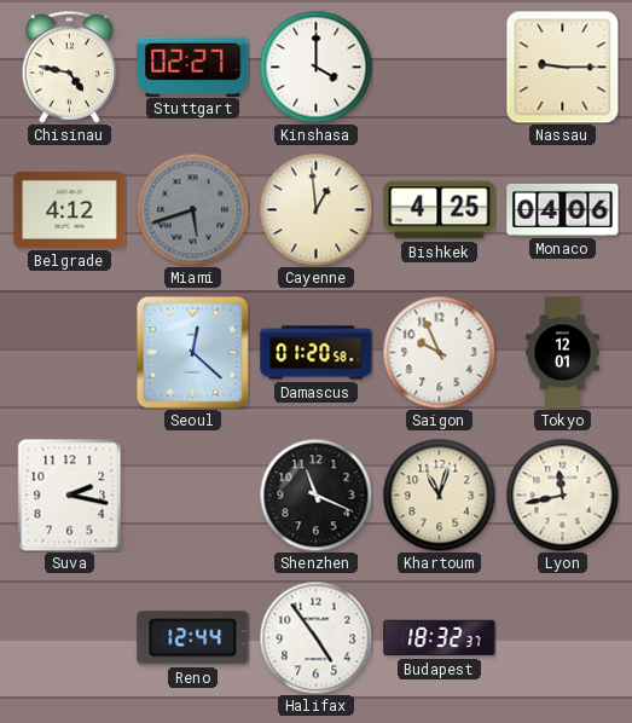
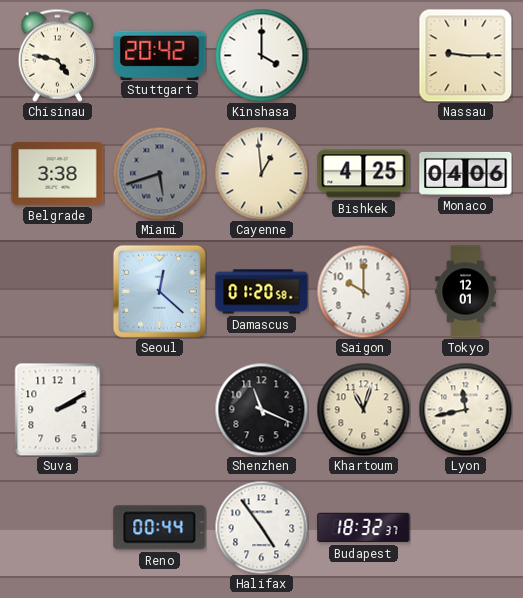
Stuttgart: 02:27 -> 20:42
Belgrade: 4:12 -> 3:38
Saigon: 9:56 -> 10:00
Suva: 2:17 -> 2:10
Reno: 12:44 -> 00:44
